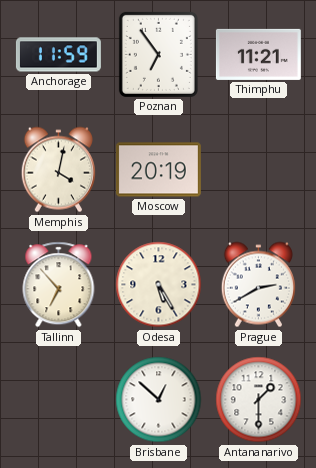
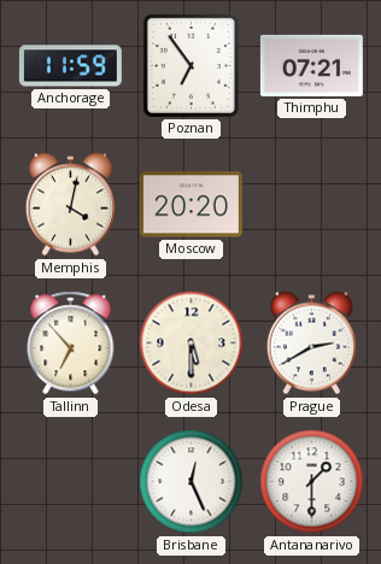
Thimphu: 11:21 -> 07:21
Moscow: 20:19 -> 20:20
Odesa: 5:25 -> 5:30
Brisbane: 12:52 -> 12:26
